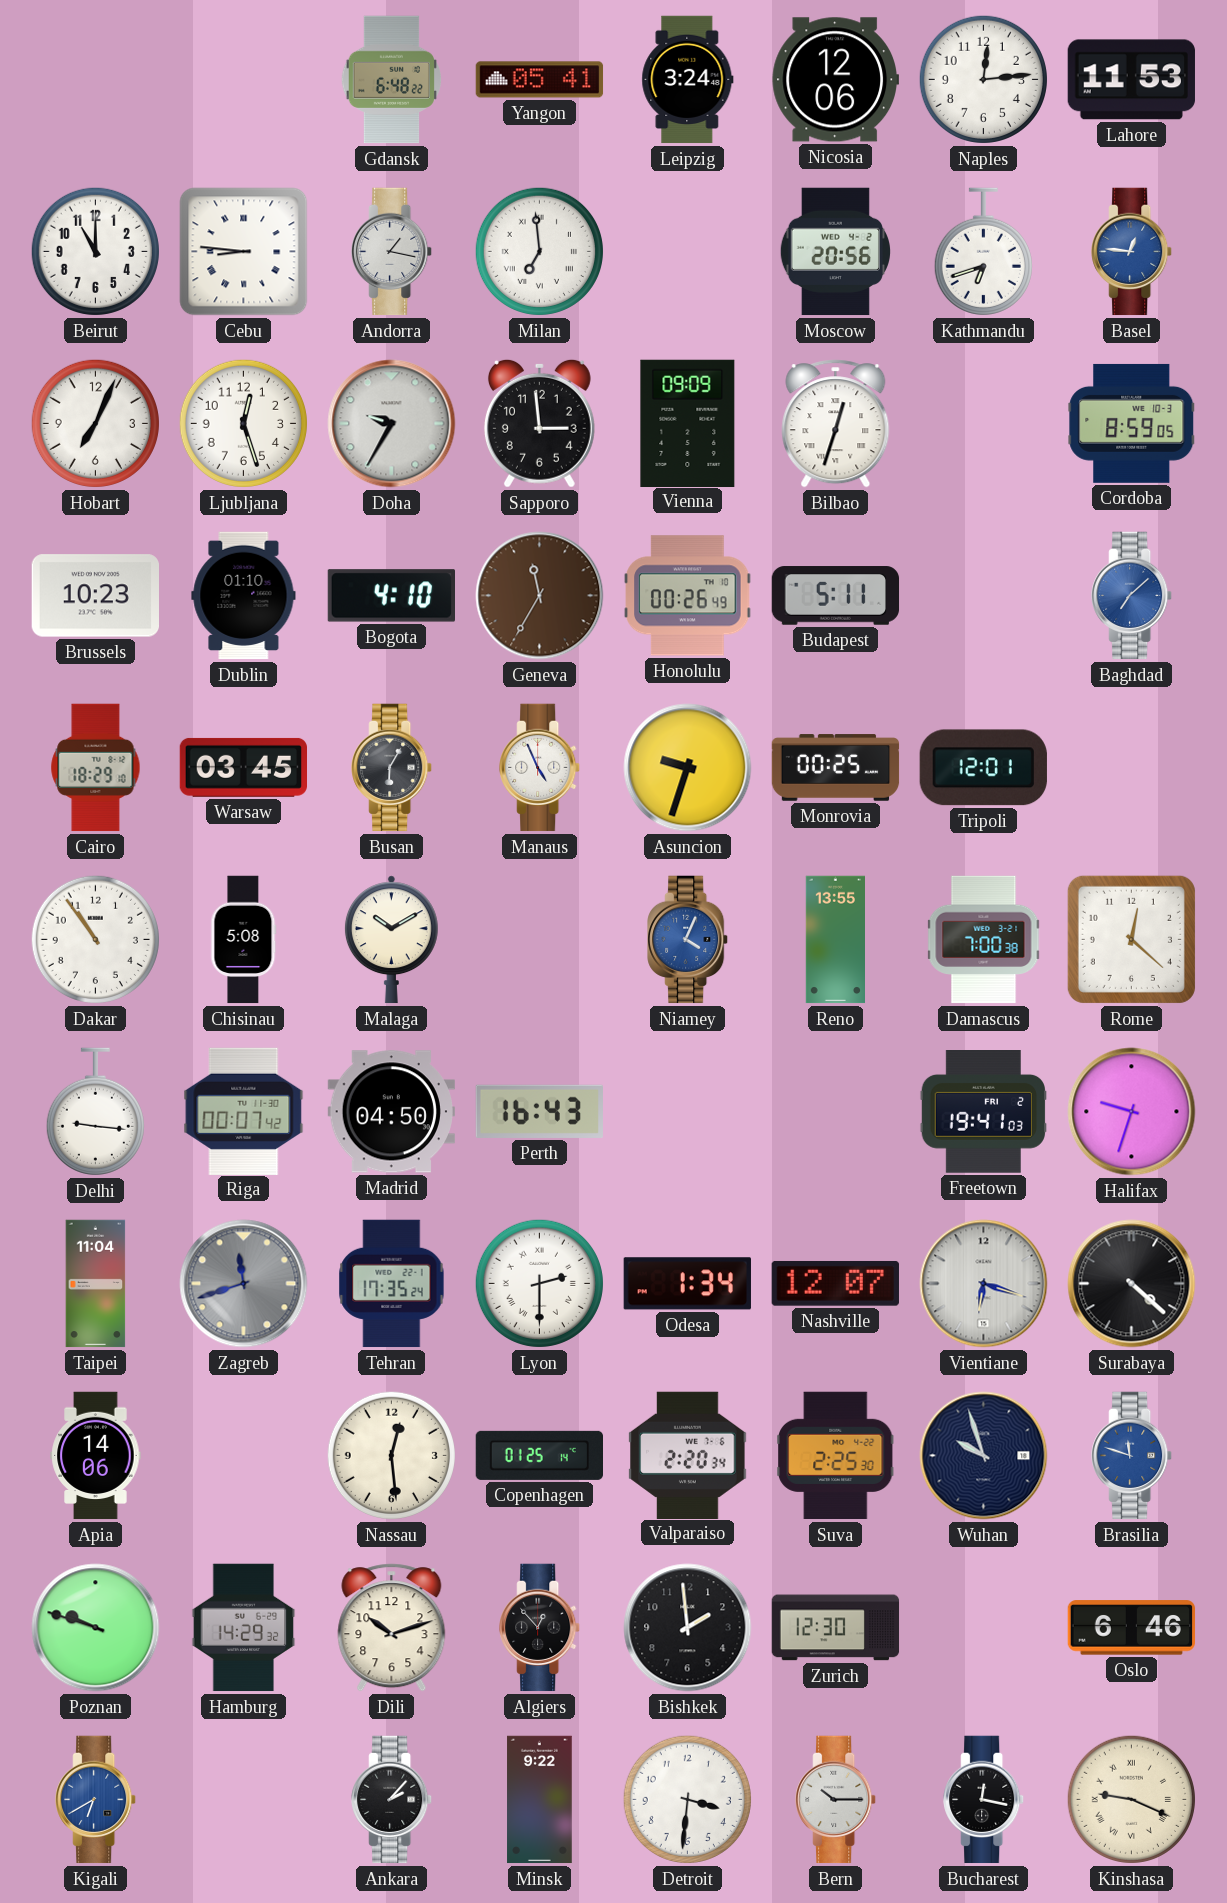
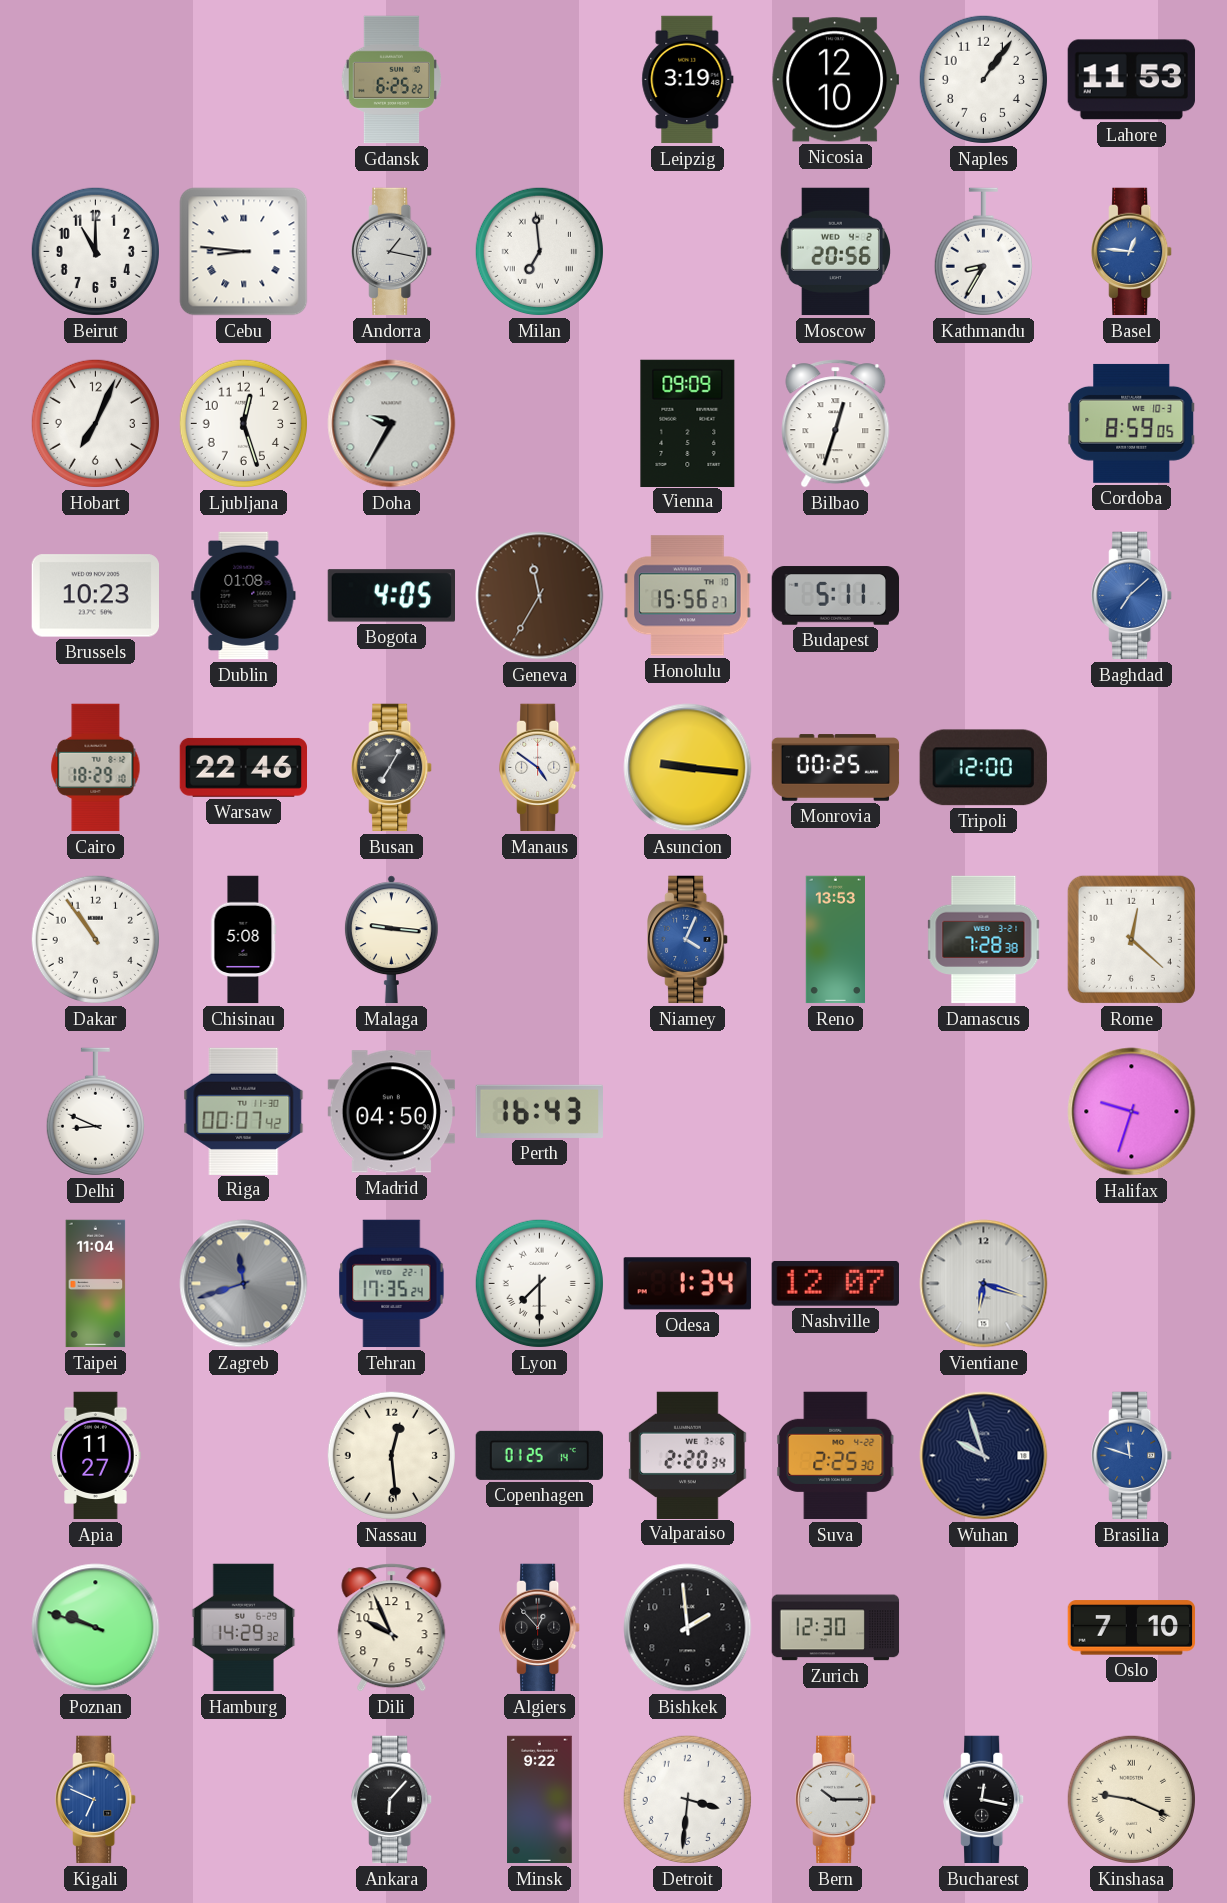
Gdansk: 6:48 -> 6:25
Yangon: 05:41 -> none
Leipzig: 3:24 -> 3:19
Nicosia: 12:06 -> 12:10
Naples: 12:14 -> 1:06
Kathmandu: 6:42 -> 8:35
Sapporo: 2:59 -> none
Dublin: 01:10 -> 01:08
Bogota: 4:10 -> 4:05
Honolulu: 00:26 -> 15:56
Warsaw: 03:45 -> 22:46
Busan: 6:05 -> 7:05
Manaus: 4:56 -> 4:51
Asuncion: 9:33 -> 9:16
Tripoli: 12:01 -> 12:00
Malaga: 10:10 -> 9:16
Reno: 13:55 -> 13:53
Damascus: 7:00 -> 7:28
Delhi: 9:16 -> 8:49
Freetown: 19:41 -> none
Lyon: 2:30 -> 7:30
Surabaya: 4:22 -> none
Apia: 14:06 -> 11:27
Dili: 10:12 -> 9:56
Oslo: 6:46 -> 7:10
Kigali: 6:40 -> 6:49
Ankara: 2:07 -> 6:07
